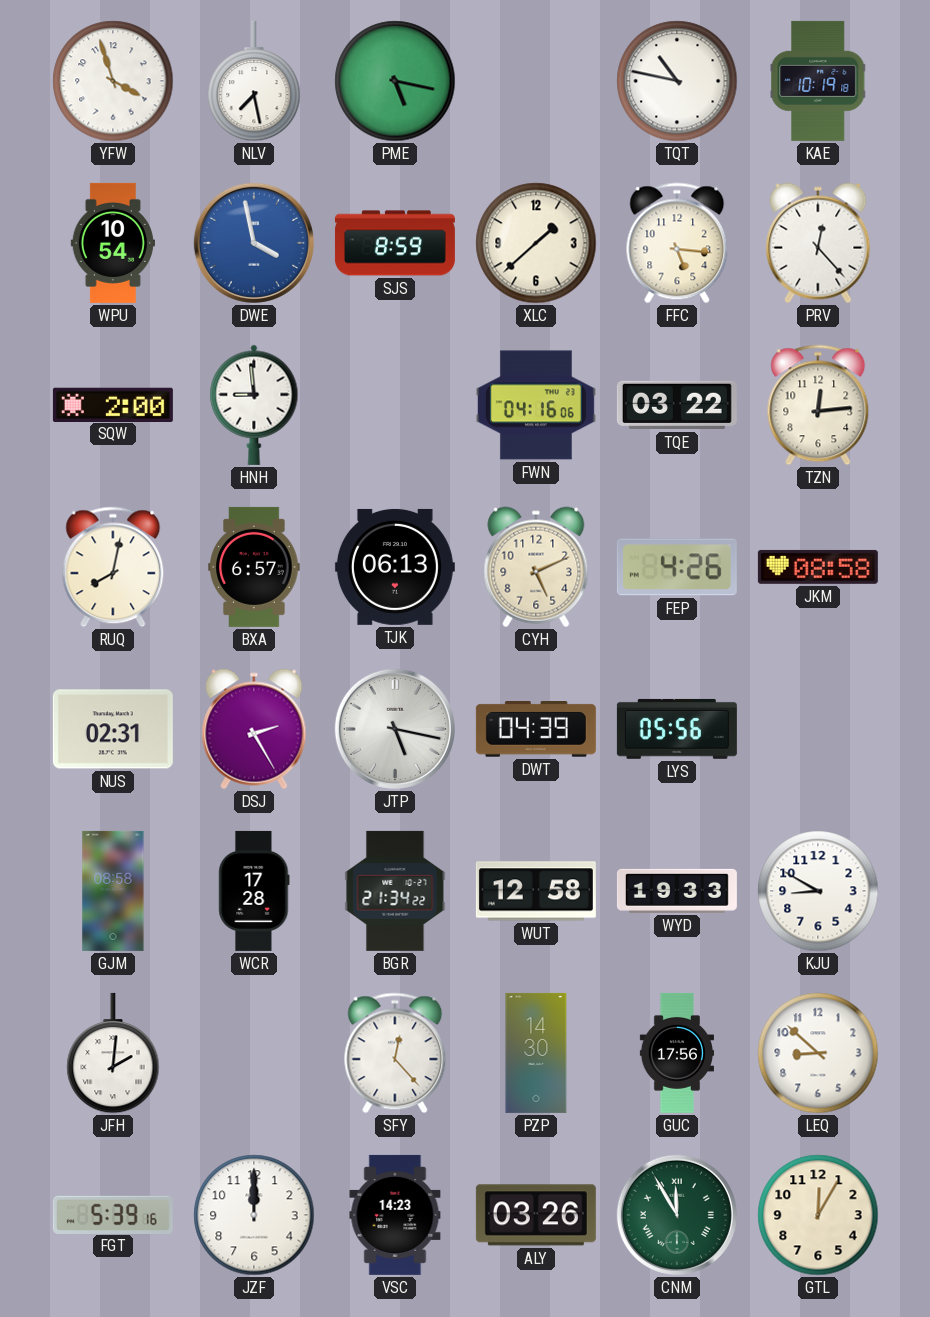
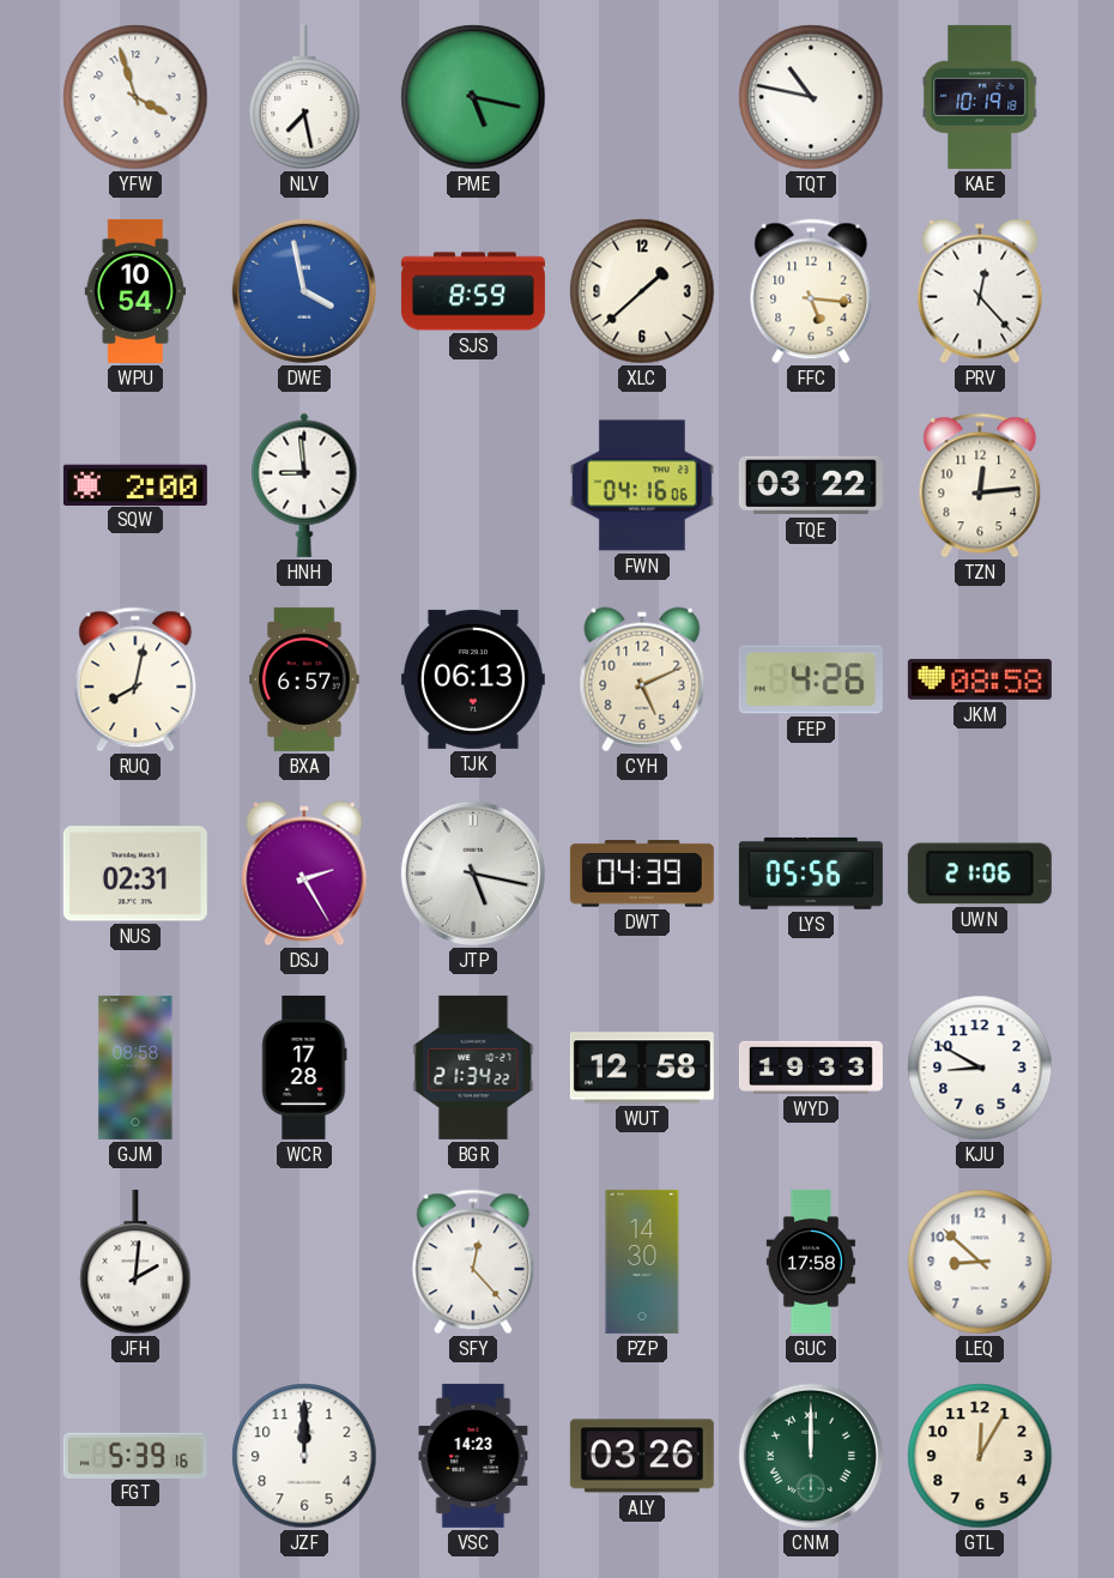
UWN: none -> 21:06
GUC: 17:56 -> 17:58
CNM: 11:55 -> 12:00
